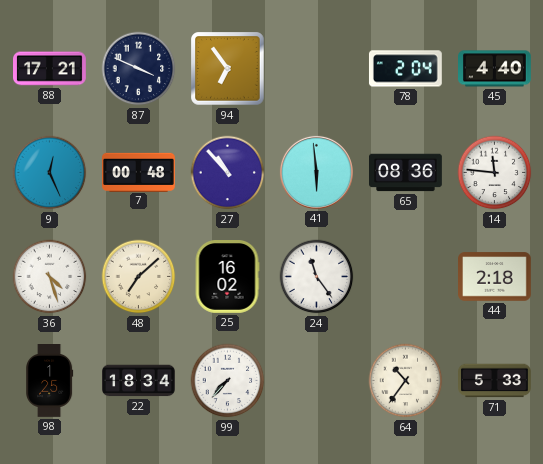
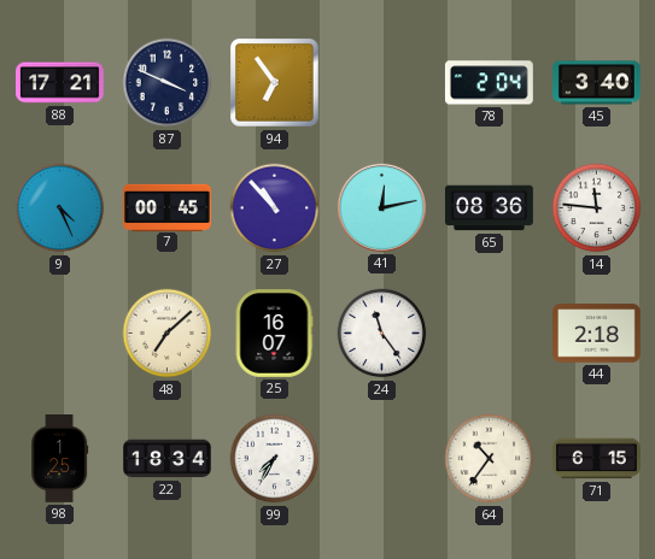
45: 4:40 -> 3:40
9: 12:26 -> 4:26
7: 00:48 -> 00:45
41: 5:59 -> 12:13
36: 4:27 -> none
25: 16:02 -> 16:07
99: 7:37 -> 7:35
71: 5:33 -> 6:15
